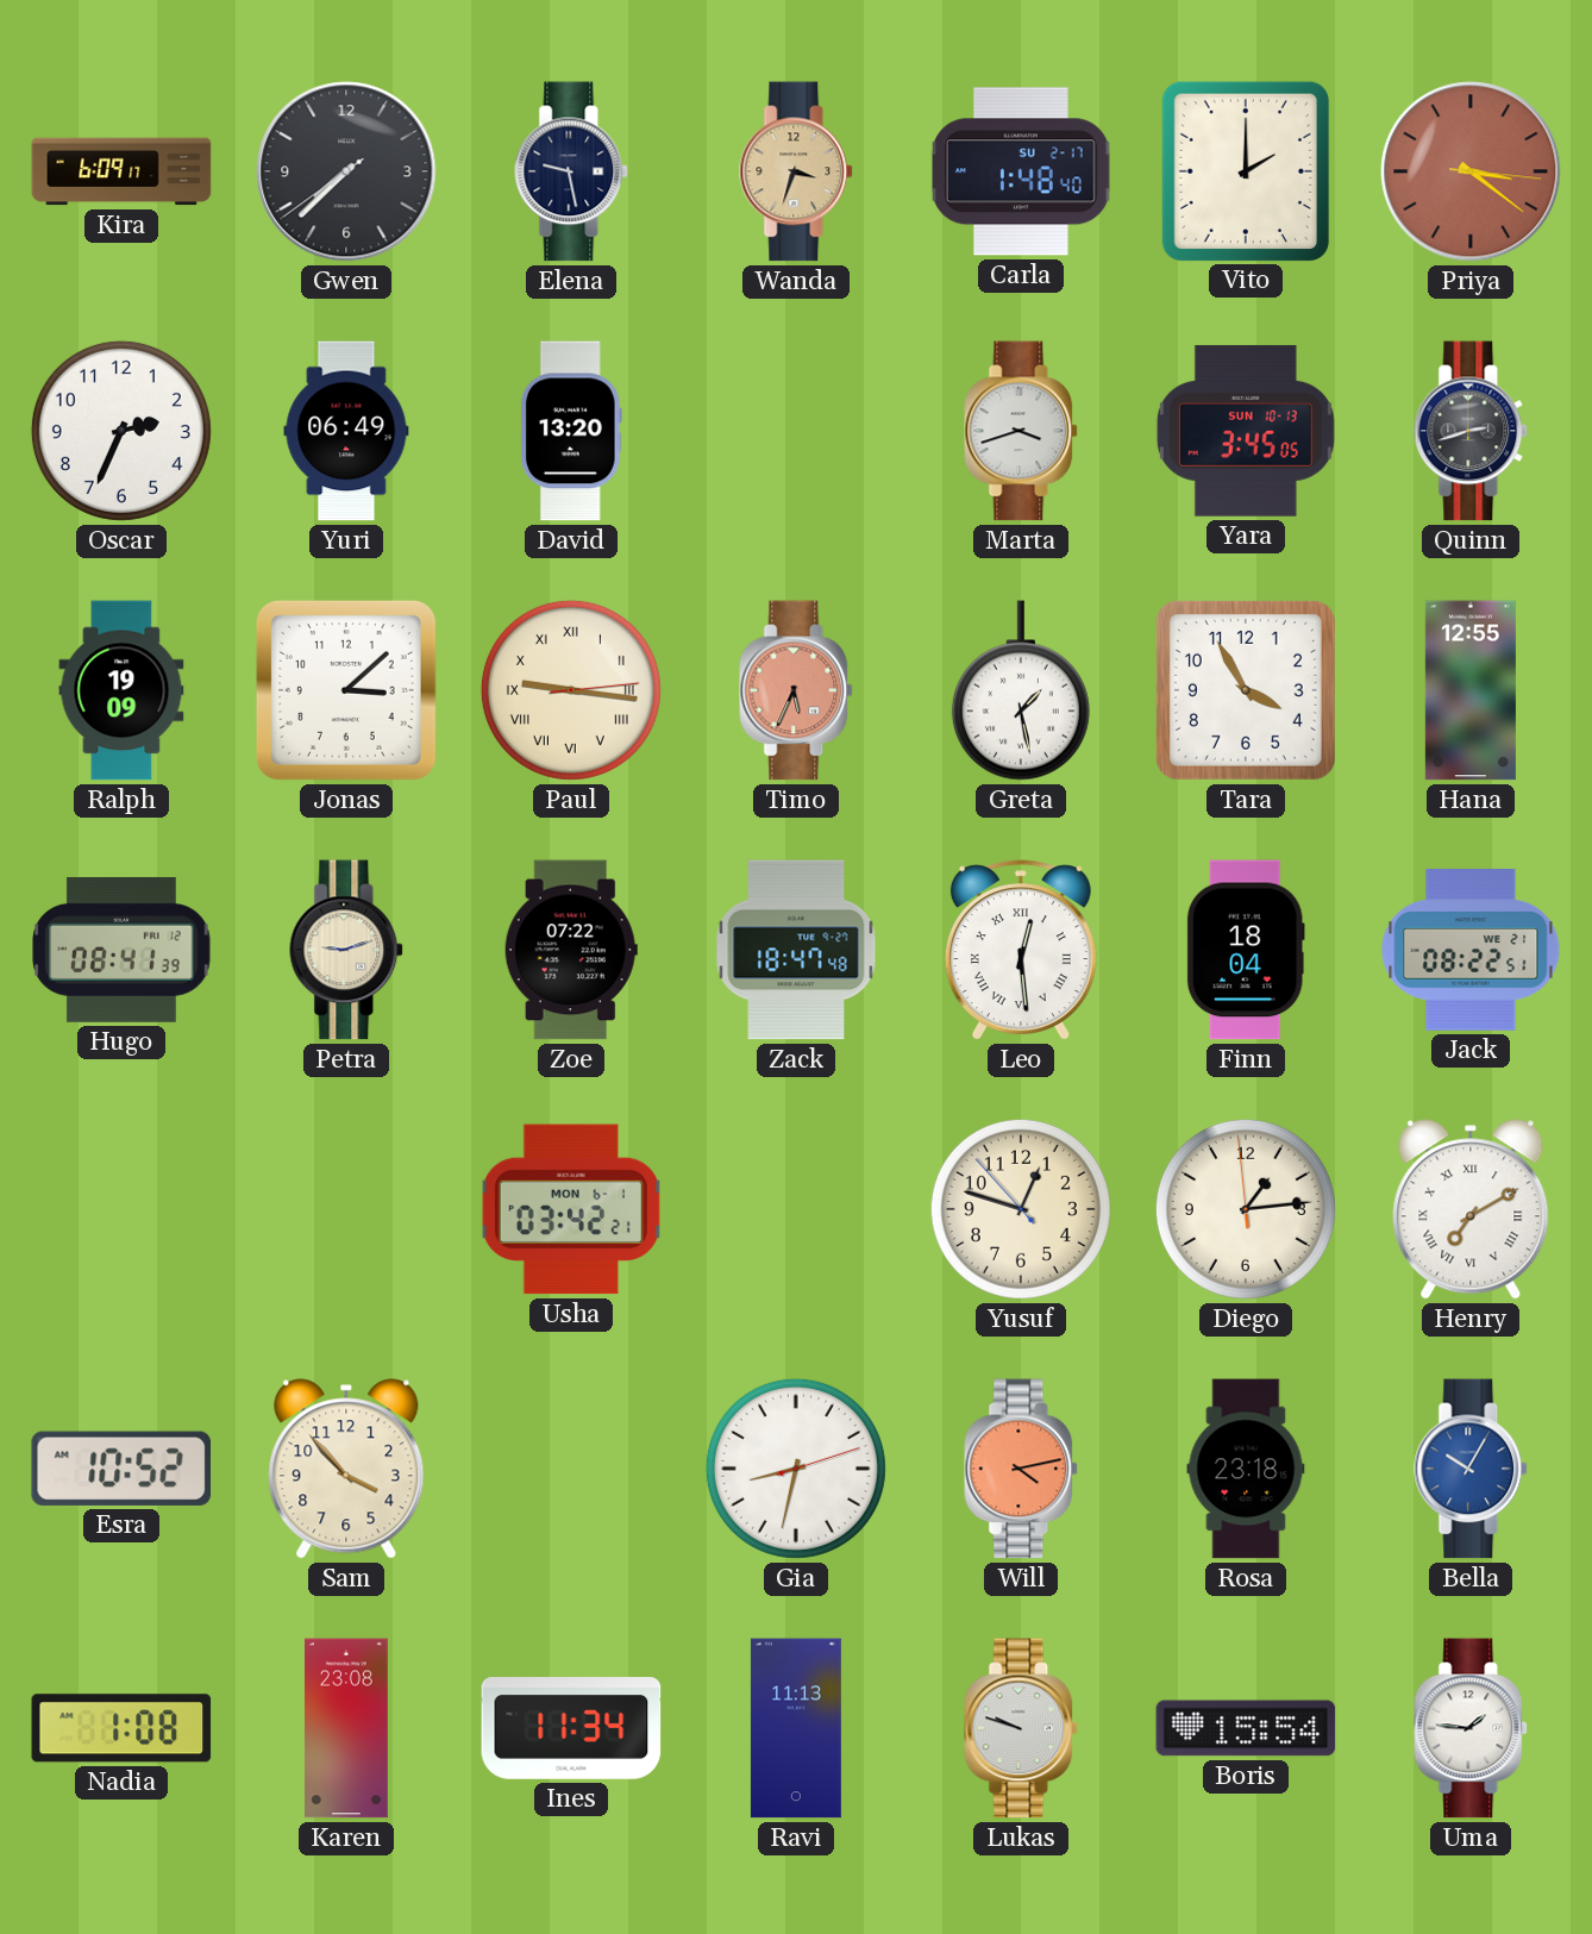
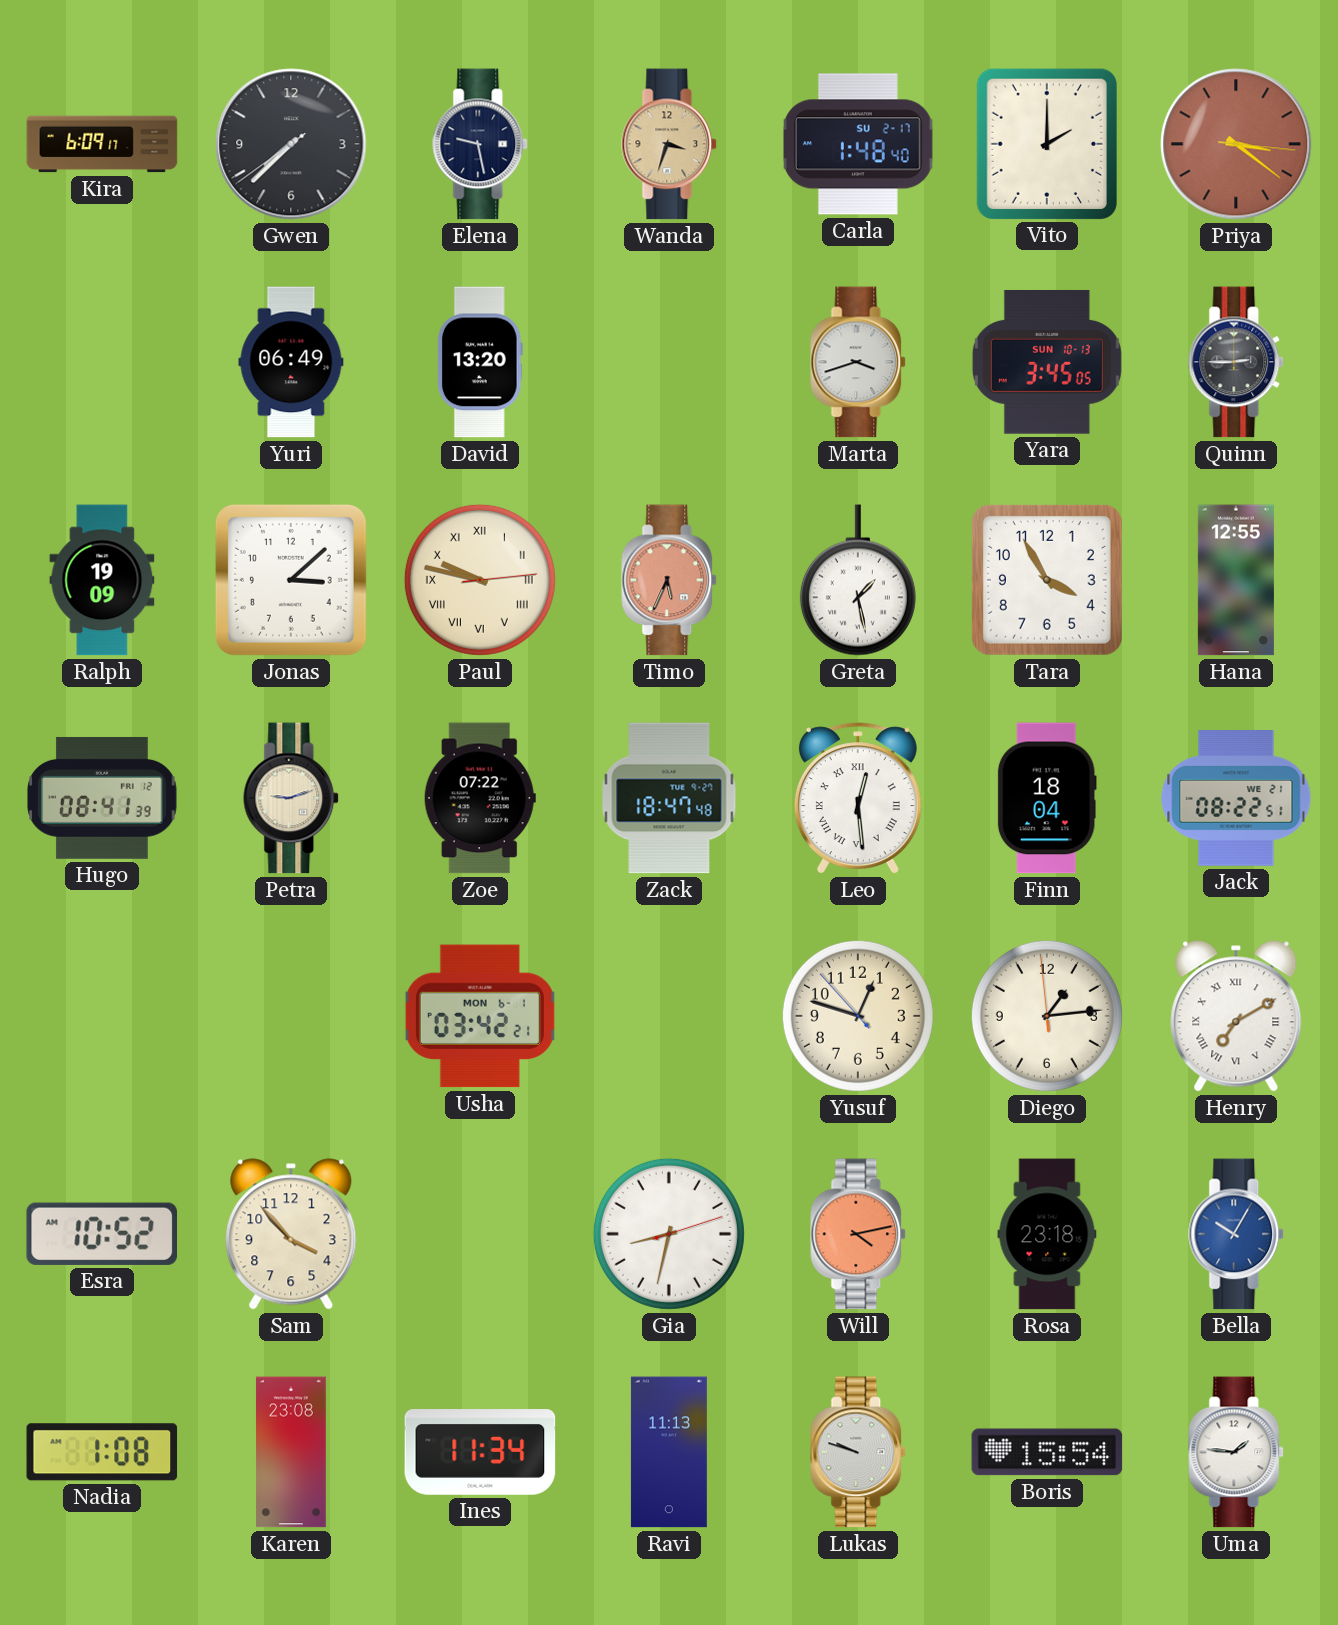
Oscar: 2:34 -> none
Quinn: 2:42 -> 2:45
Paul: 9:16 -> 9:47
